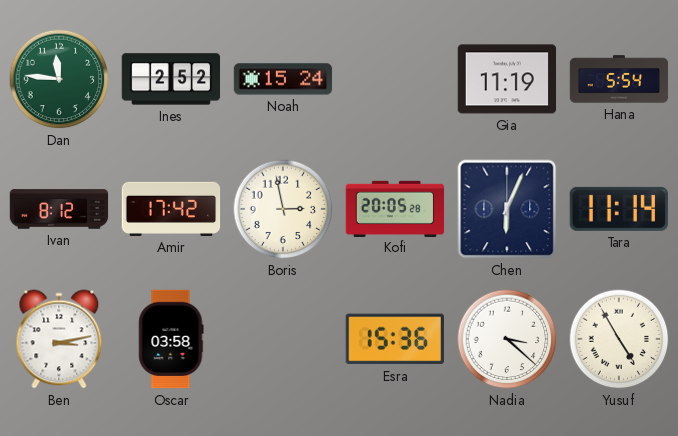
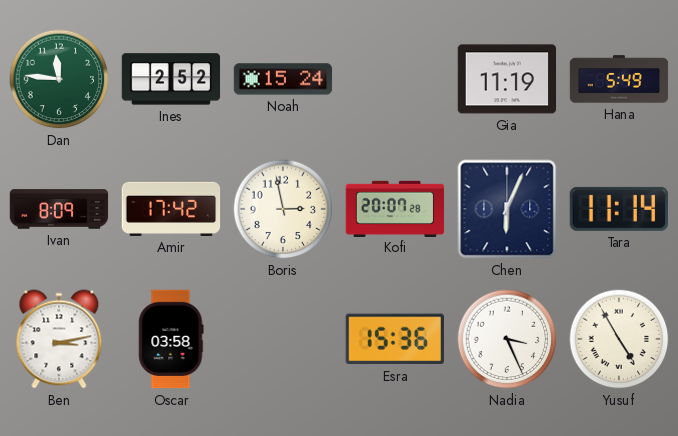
Hana: 5:54 -> 5:49
Ivan: 8:12 -> 8:09
Kofi: 20:05 -> 20:07
Nadia: 3:22 -> 3:26
